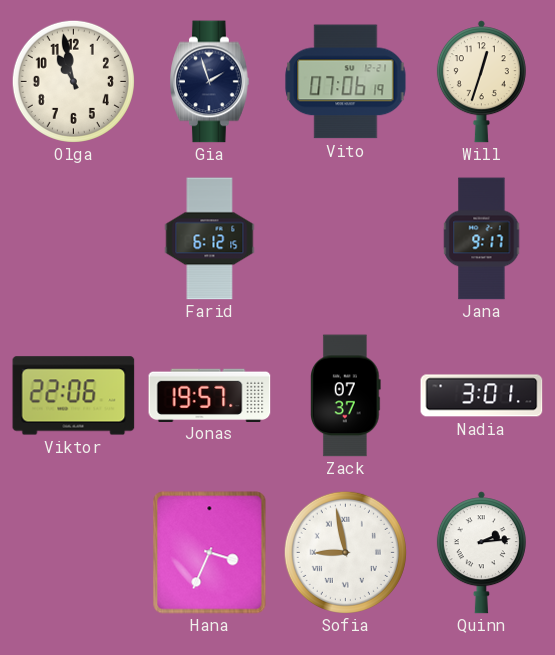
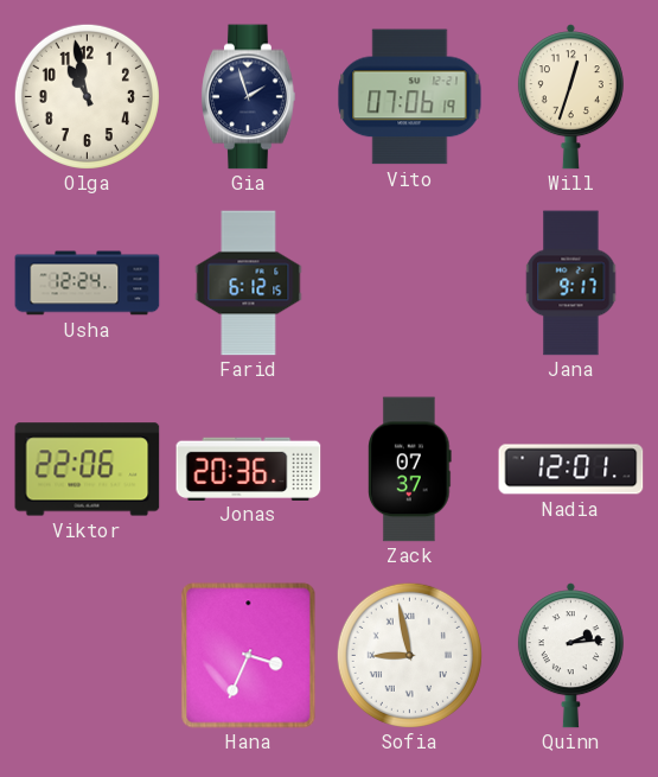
Usha: none -> 12:24
Jonas: 19:57 -> 20:36
Nadia: 3:01 -> 12:01
